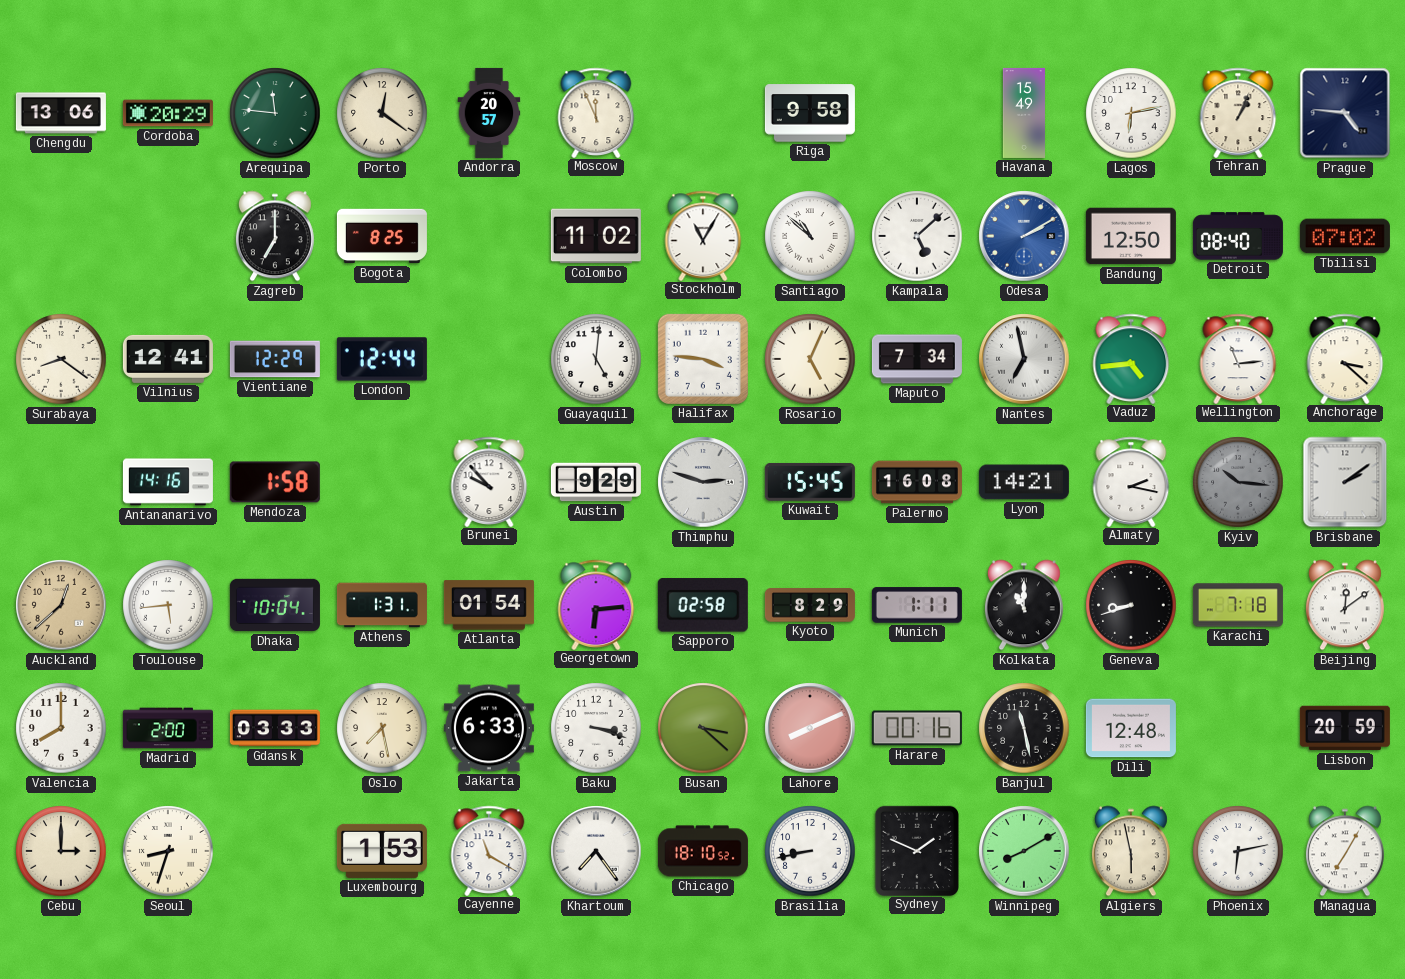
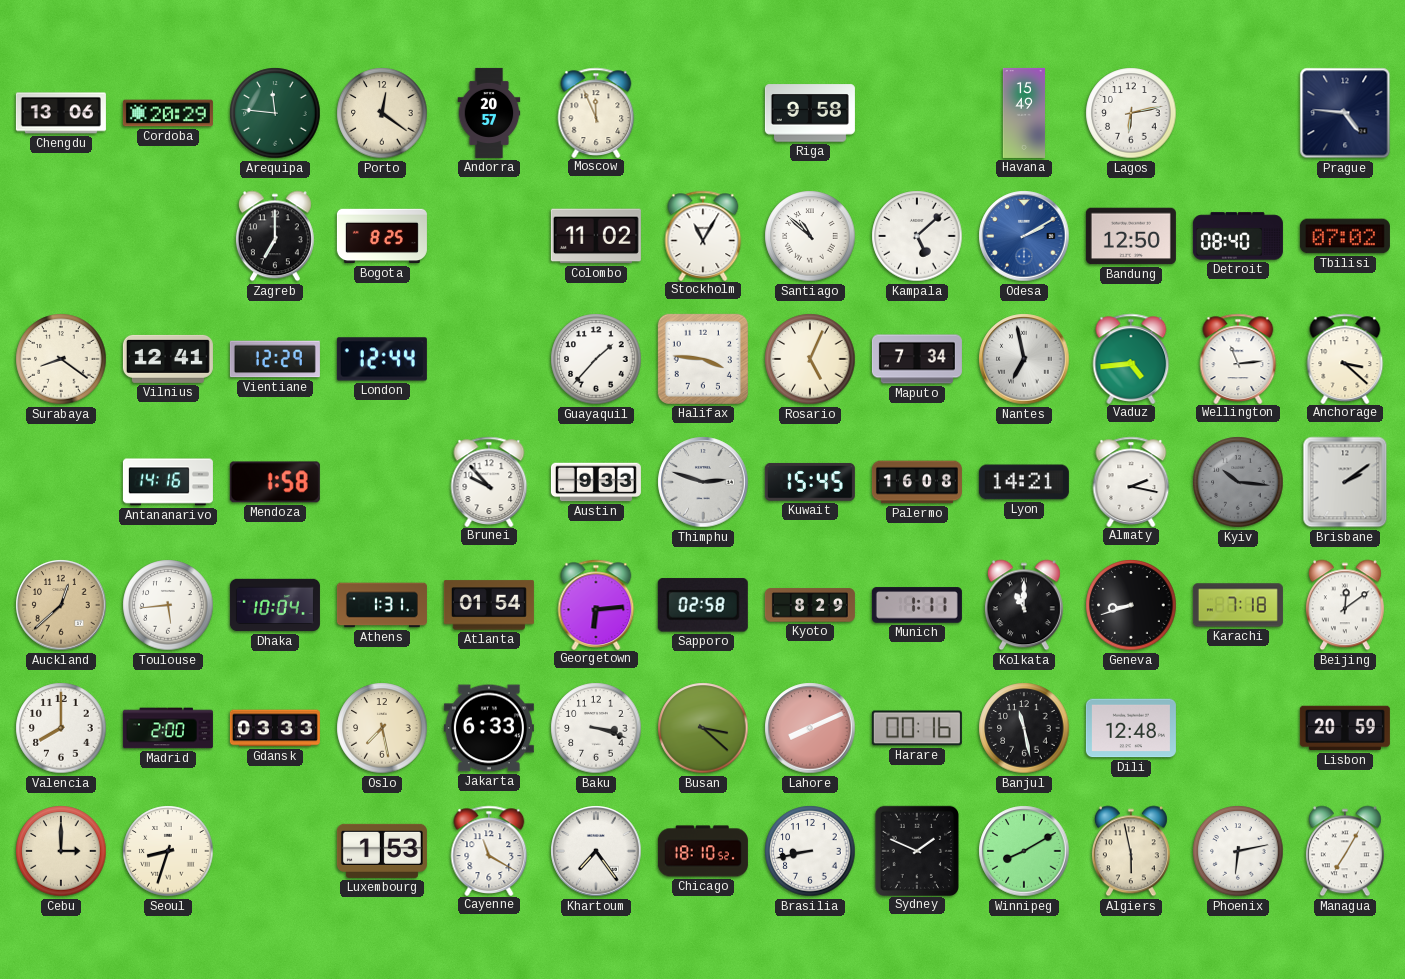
Tehran: 1:04 -> none
Guayaquil: 5:01 -> 1:37
Austin: 9:29 -> 9:33
